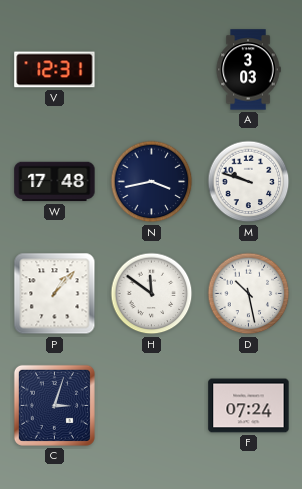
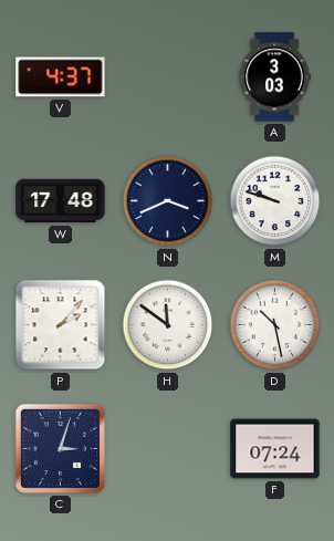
V: 12:31 -> 4:37
N: 3:43 -> 3:41
P: 1:07 -> 2:07
